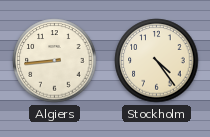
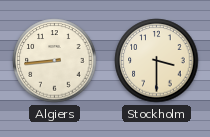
Stockholm: 4:24 -> 3:30
